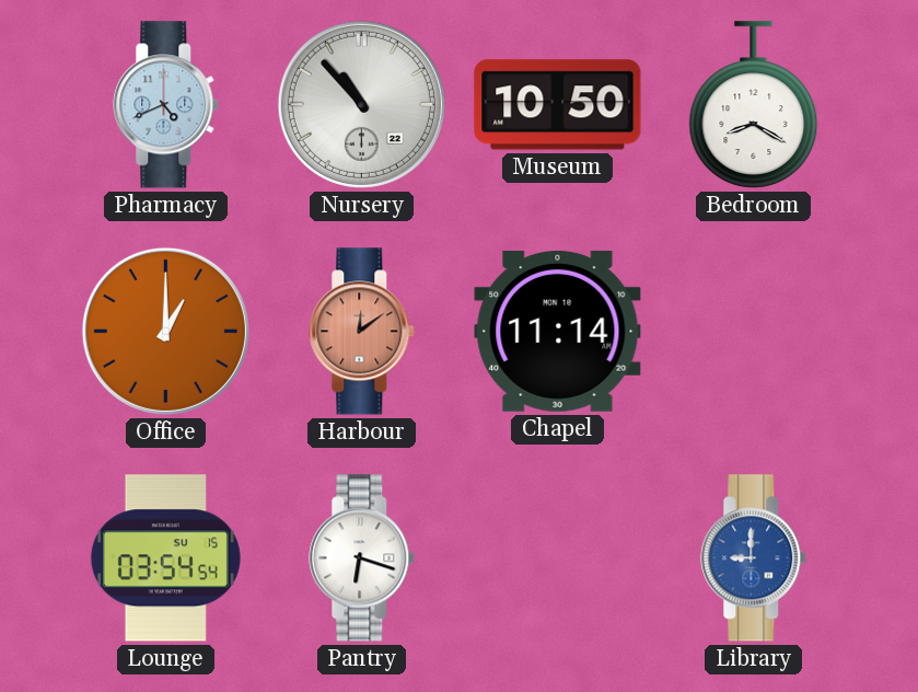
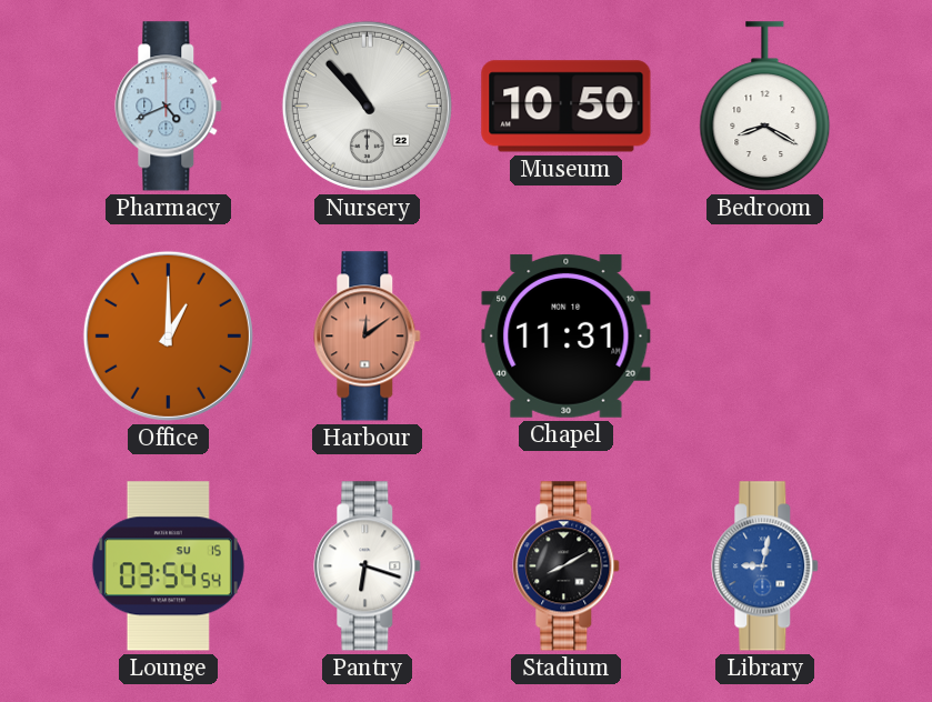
Chapel: 11:14 -> 11:31
Stadium: none -> 8:10
Library: 9:00 -> 9:02
